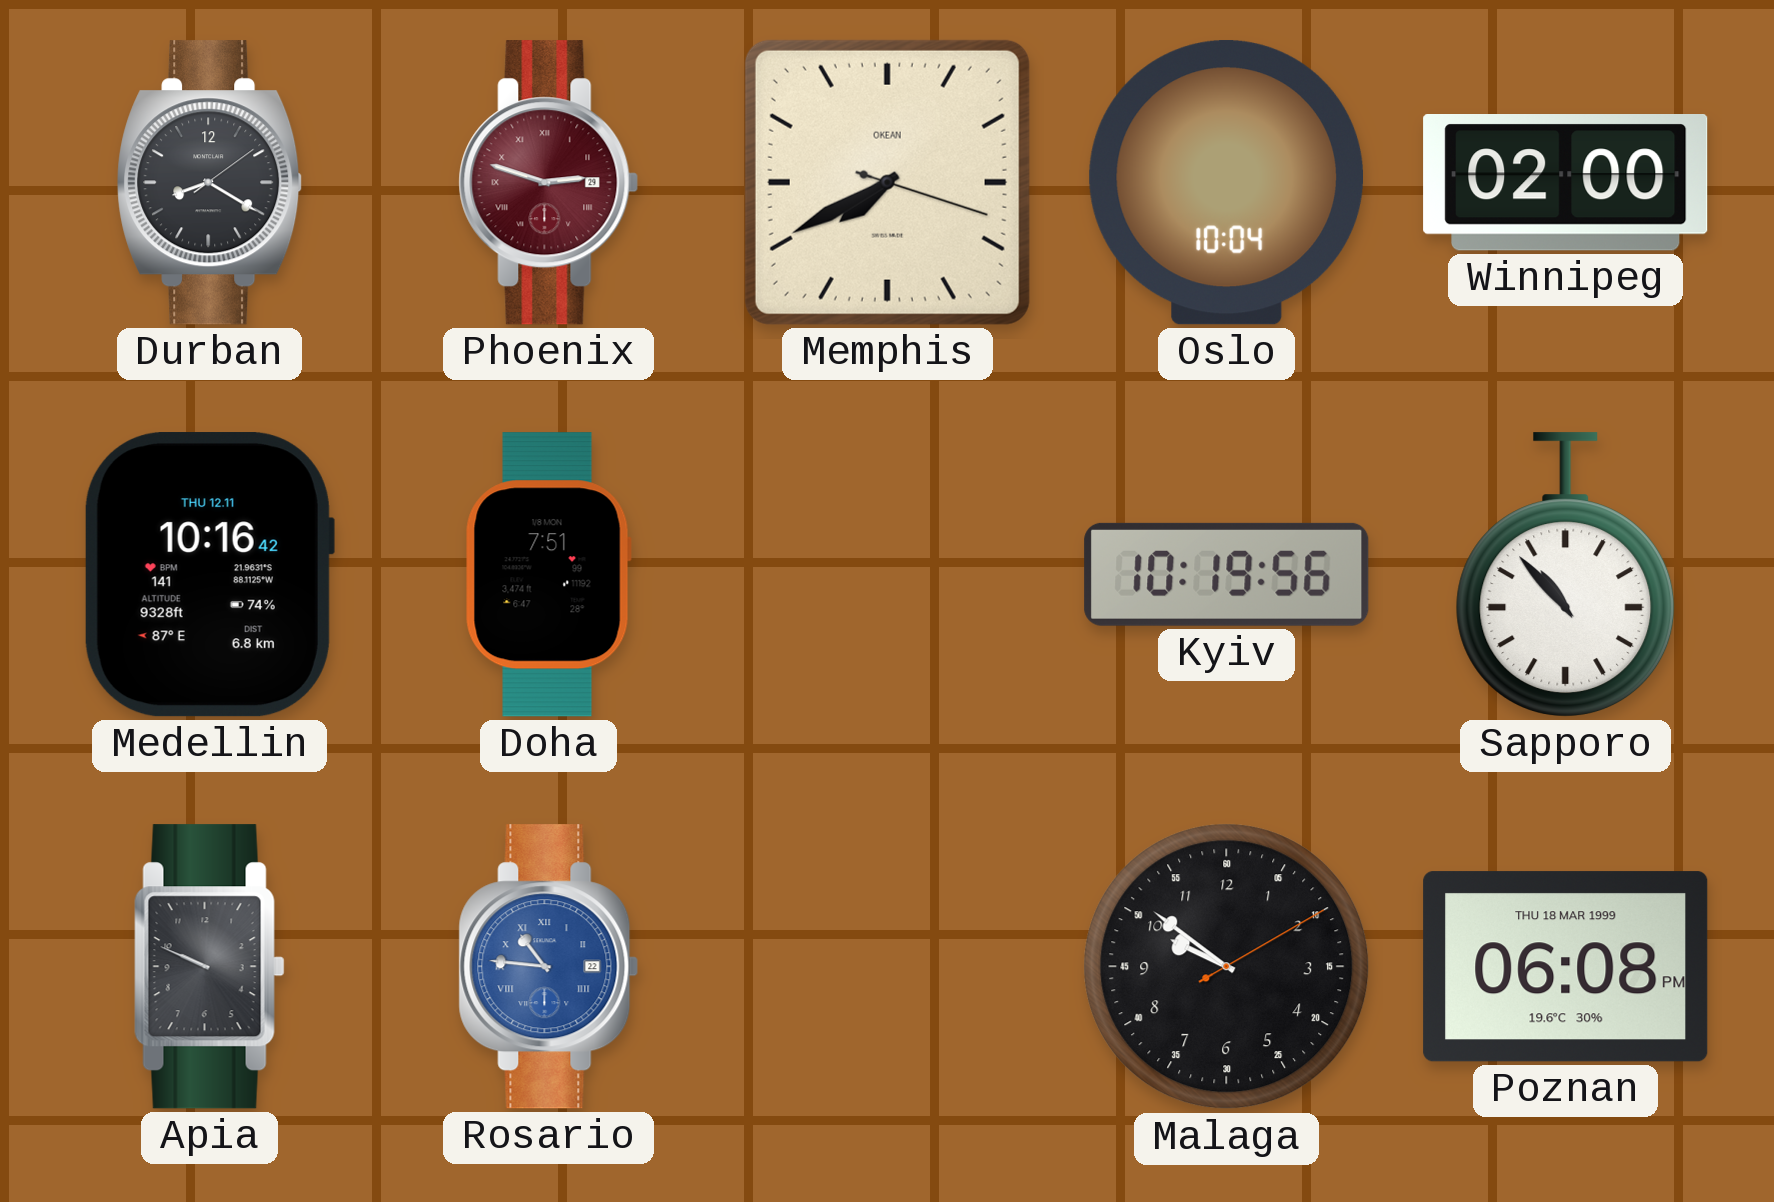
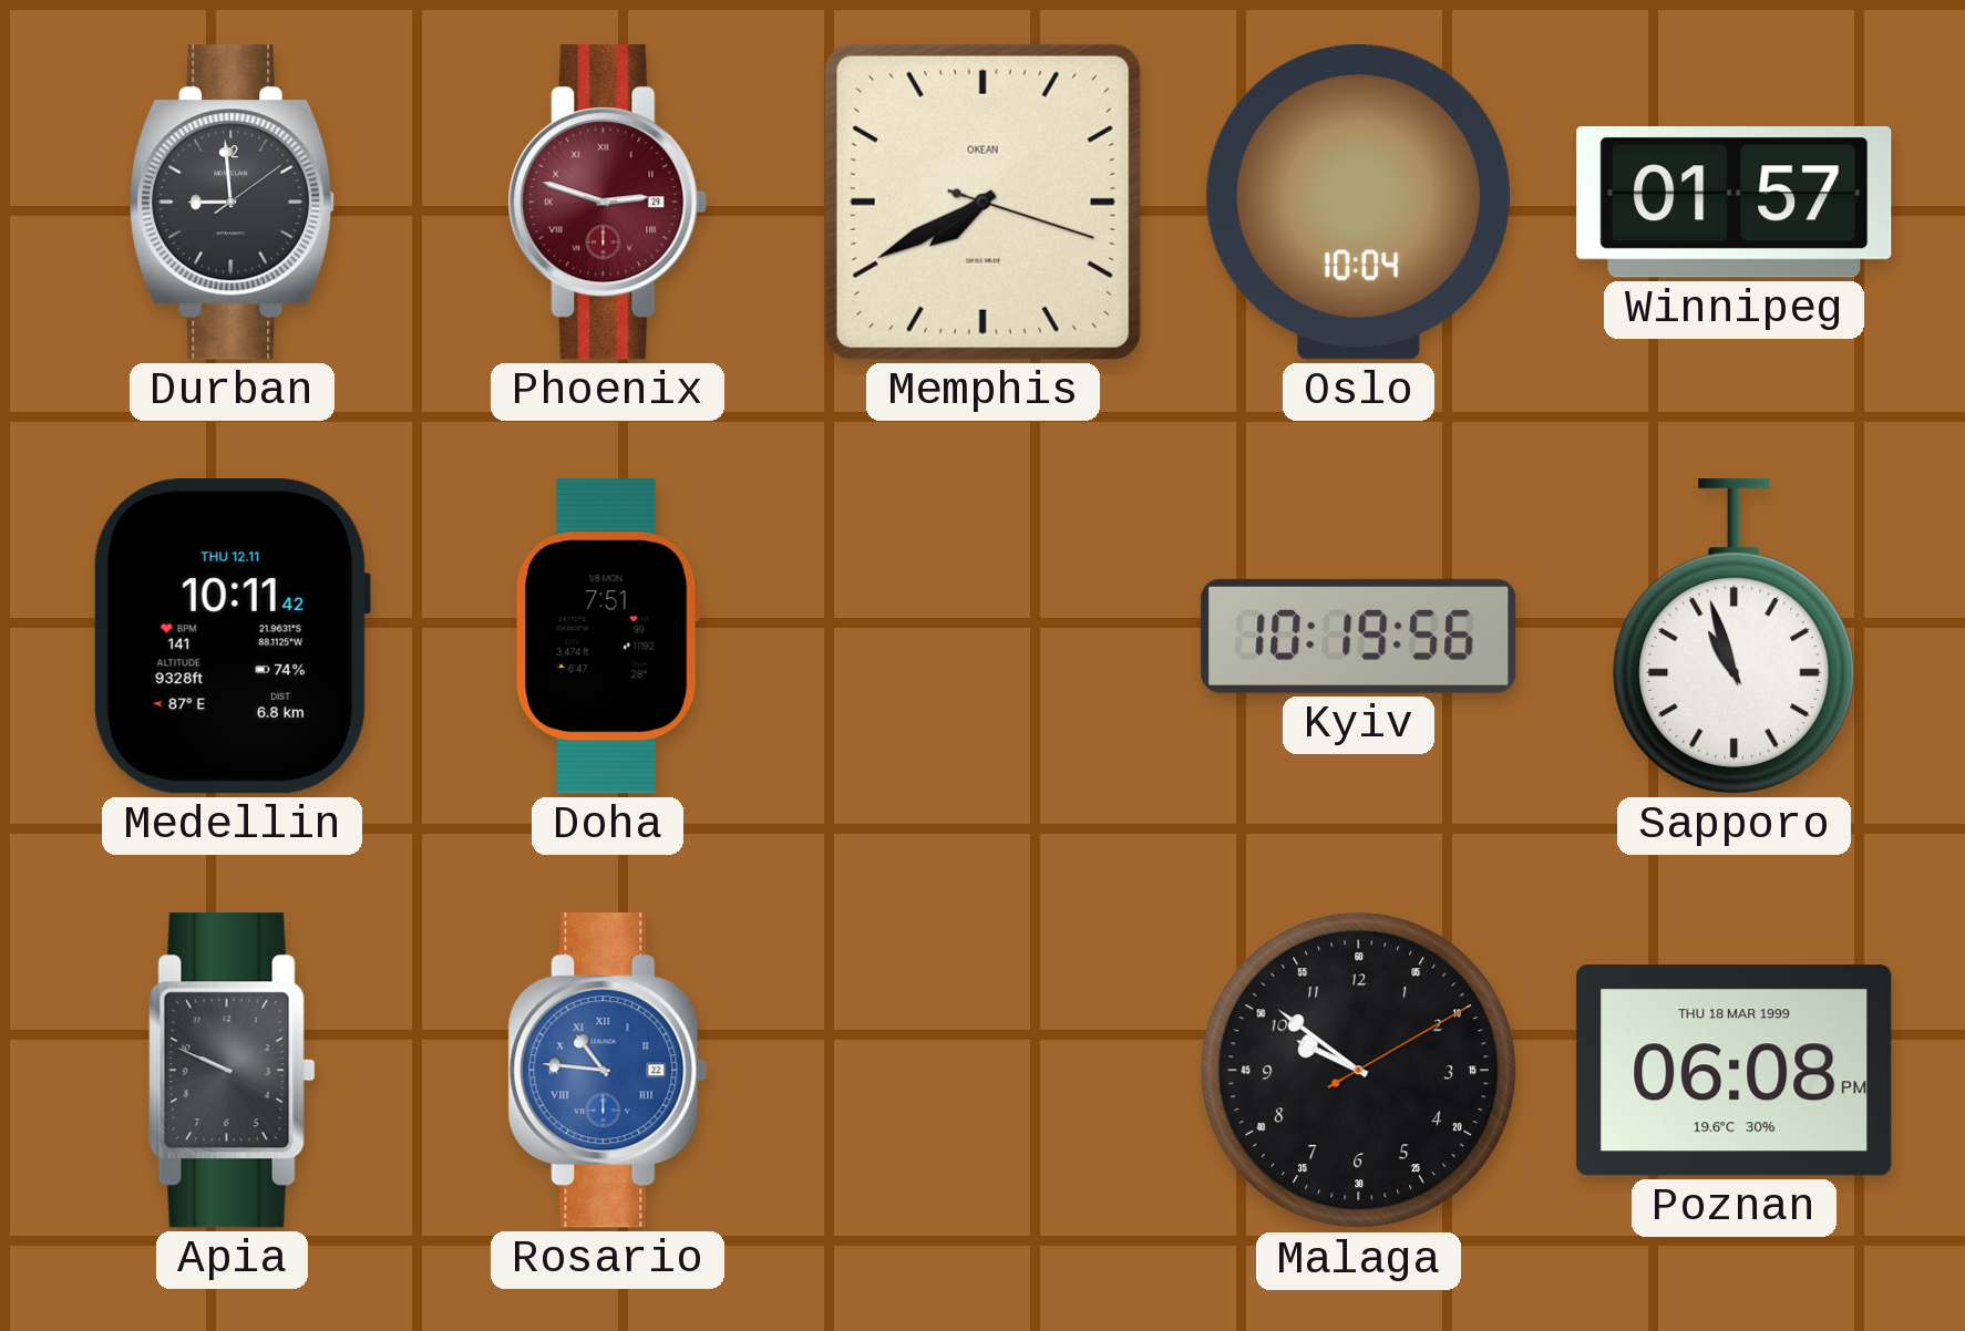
Durban: 8:20 -> 8:59
Winnipeg: 02:00 -> 01:57
Medellin: 10:16 -> 10:11
Sapporo: 10:53 -> 10:57
